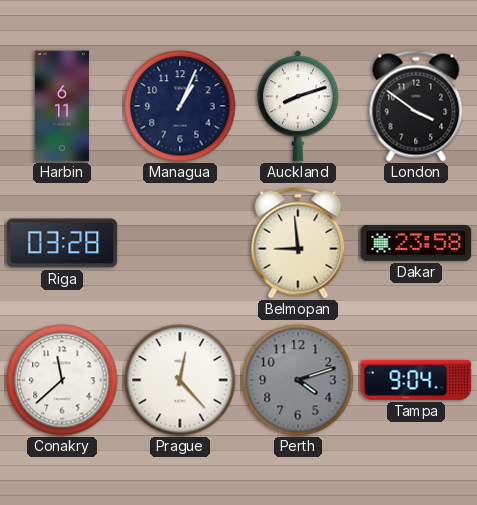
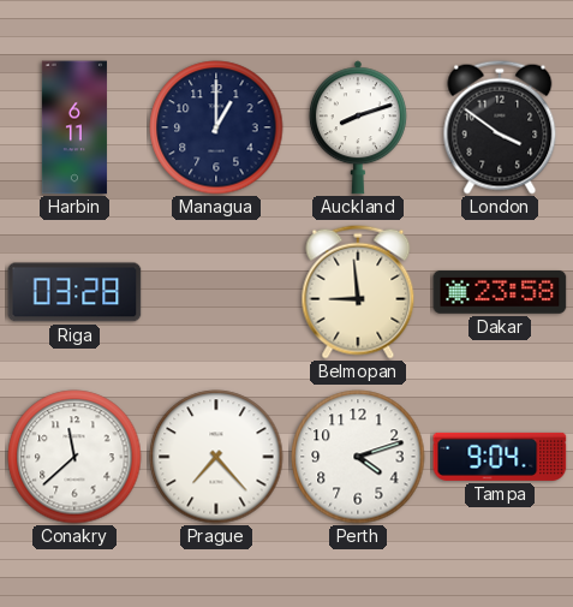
Managua: 1:04 -> 1:00
Prague: 12:23 -> 7:23
Perth dial: grey -> white
